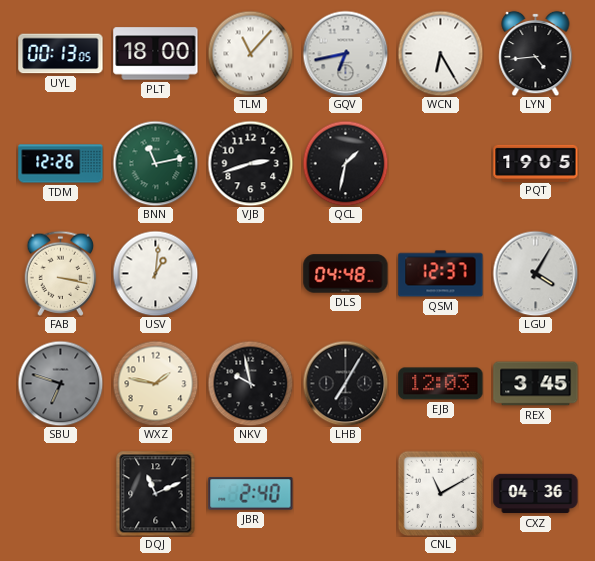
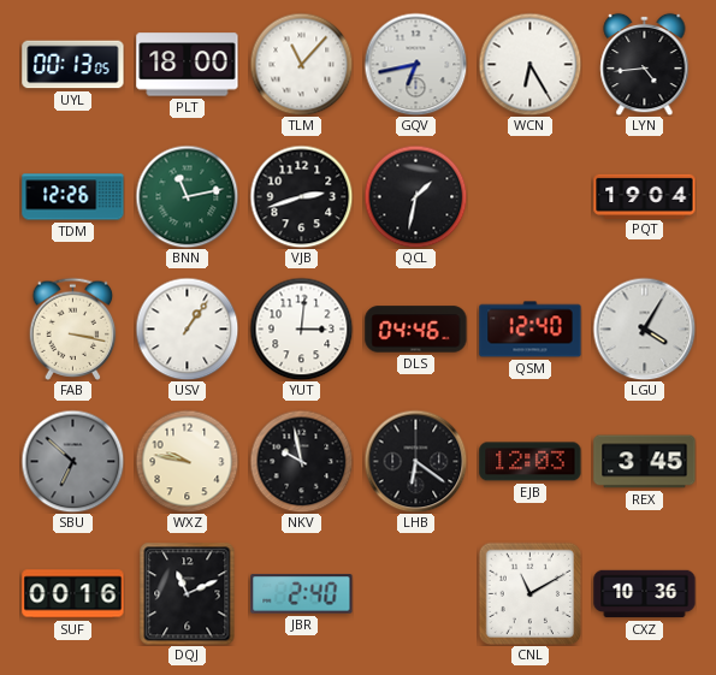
PQT: 19:05 -> 19:04
USV: 1:01 -> 1:06
YUT: none -> 3:01
DLS: 04:48 -> 04:46
QSM: 12:37 -> 12:40
SBU: 6:48 -> 6:52
WXZ: 1:47 -> 9:47
LHB: 7:05 -> 6:21
SUF: none -> 00:16
CXZ: 04:36 -> 10:36
